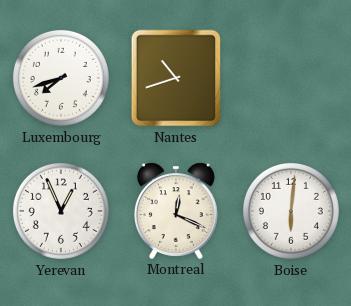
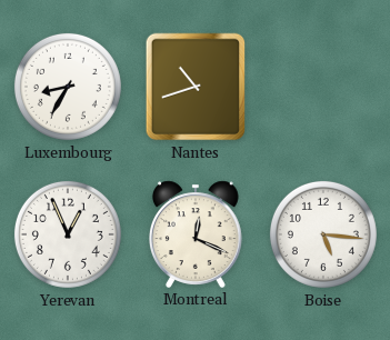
Luxembourg: 7:42 -> 8:35
Boise: 6:01 -> 5:16
